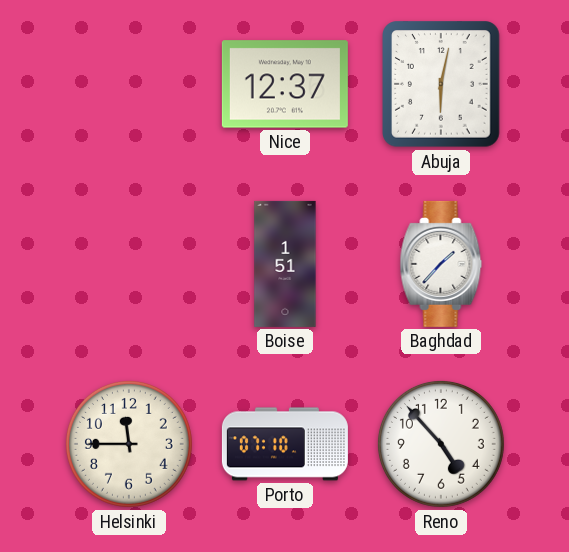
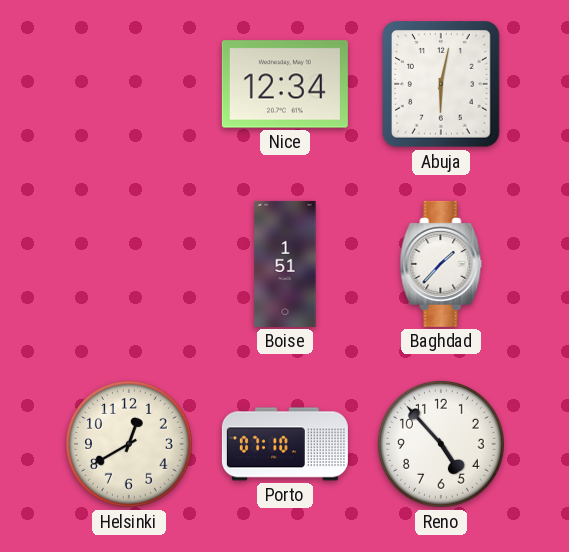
Nice: 12:37 -> 12:34
Helsinki: 11:45 -> 12:40
